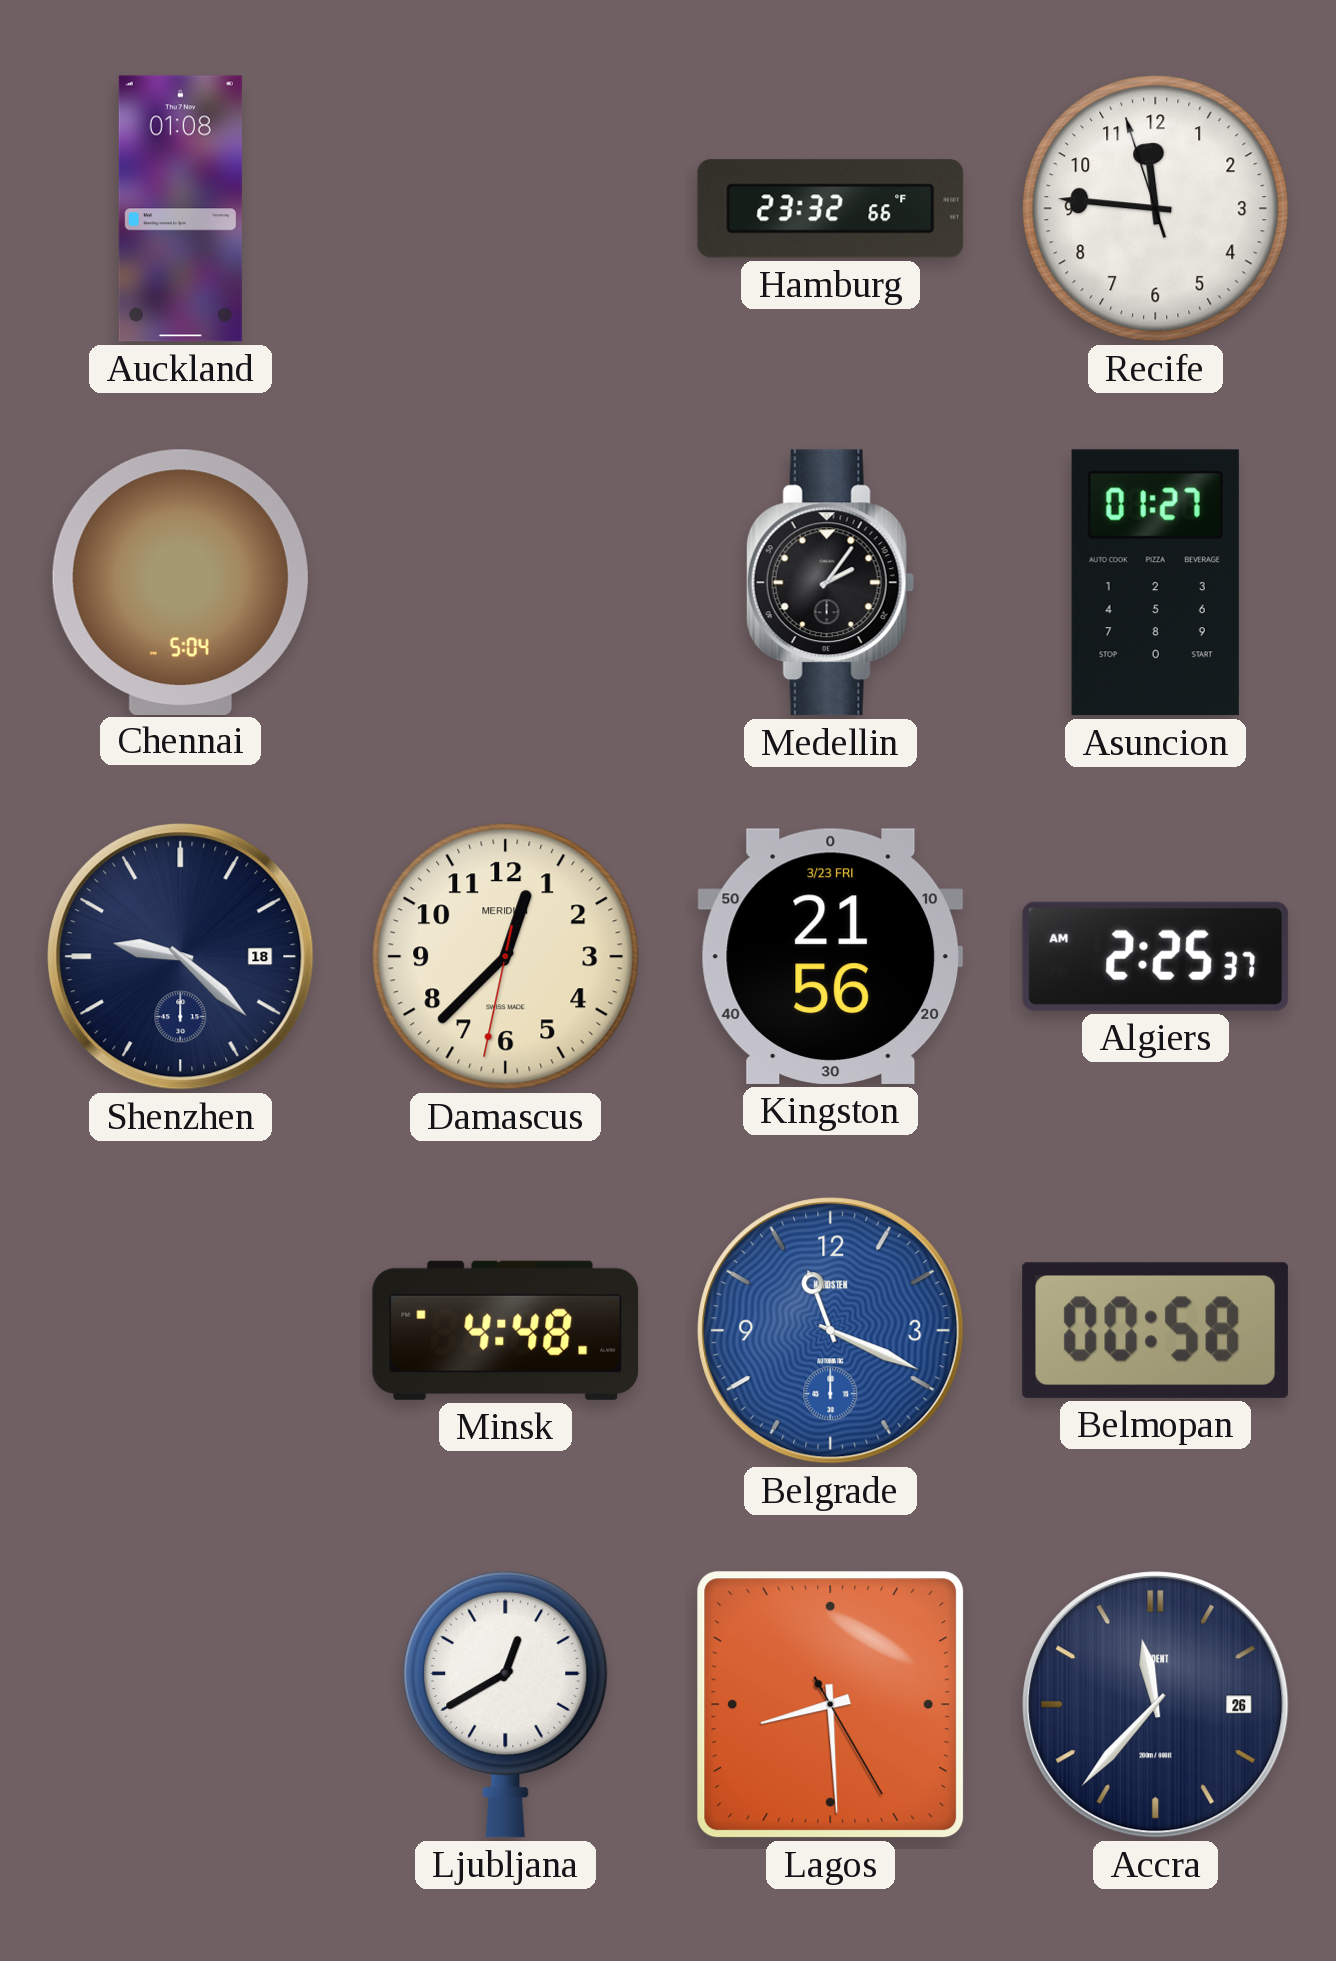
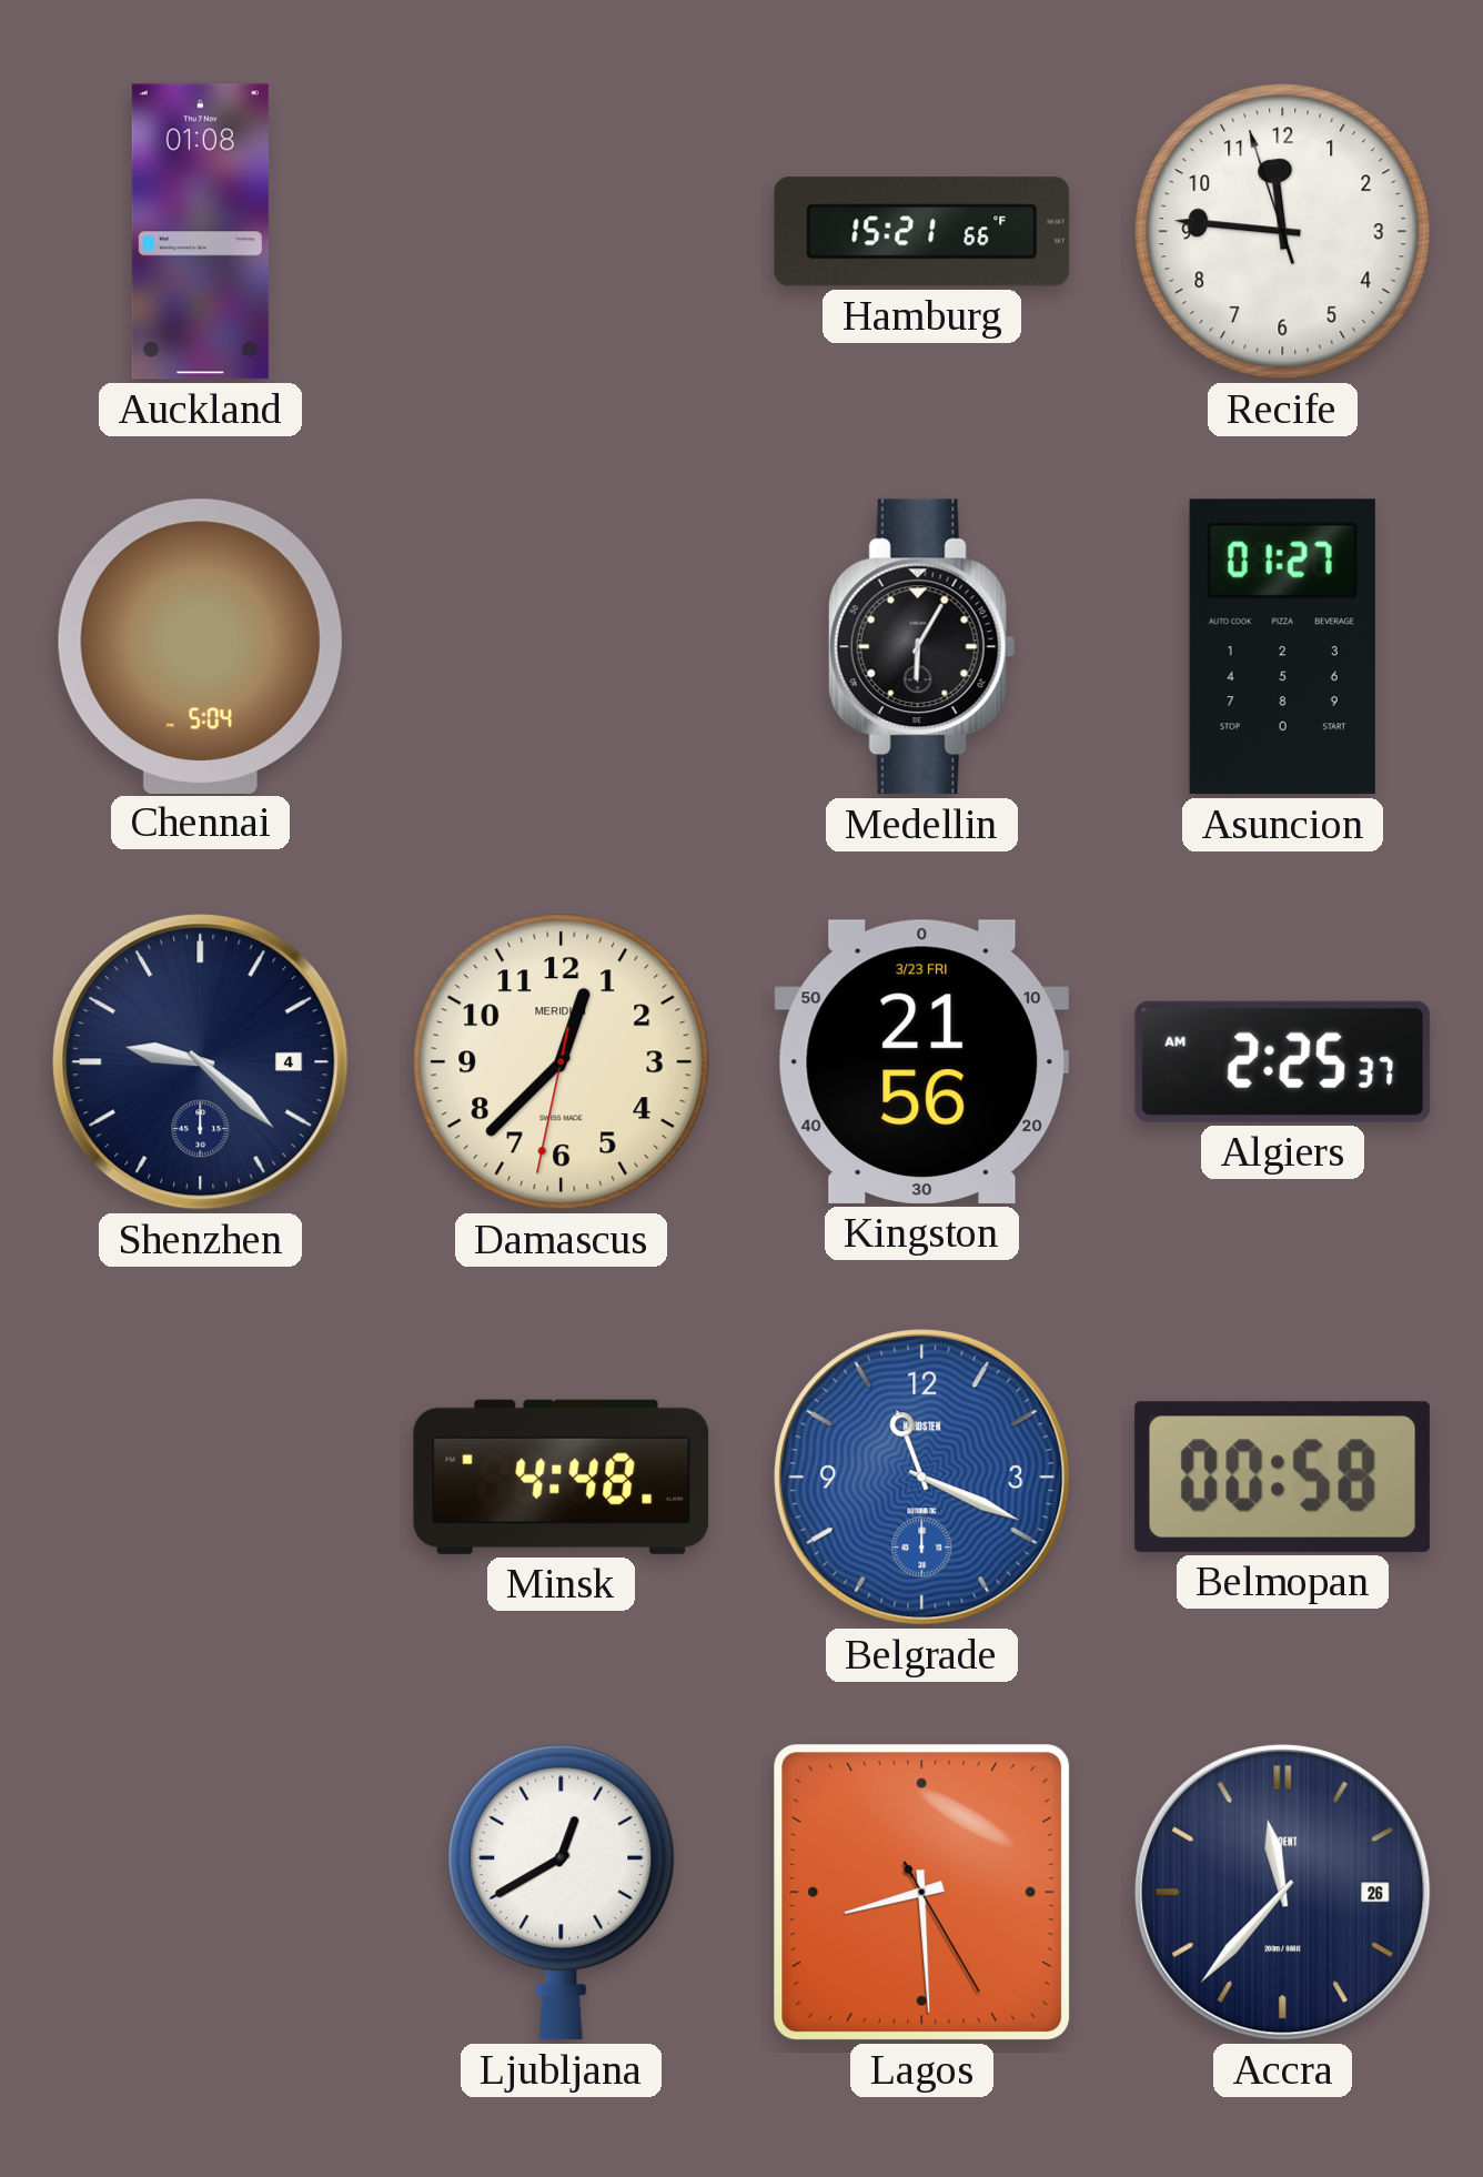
Hamburg: 23:32 -> 15:21
Medellin: 2:06 -> 6:05
Shenzhen date: 18 -> 4
